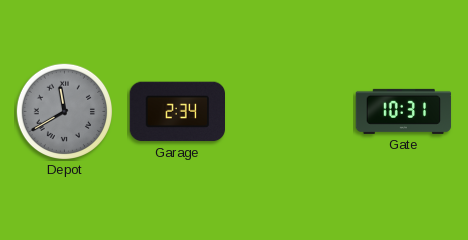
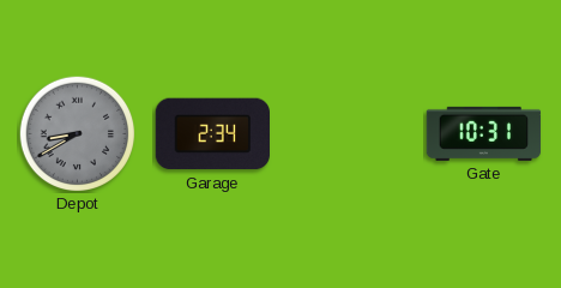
Depot: 11:40 -> 8:40
